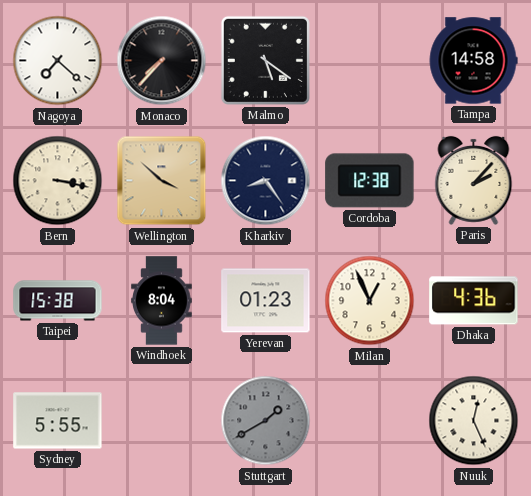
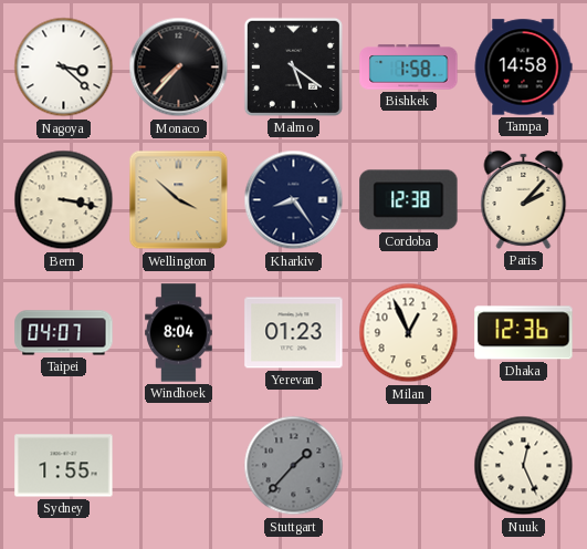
Nagoya: 7:22 -> 3:22
Bishkek: none -> 1:58
Taipei: 15:38 -> 04:07
Dhaka: 4:36 -> 12:36
Sydney: 5:55 -> 1:55
Stuttgart: 1:40 -> 1:37
